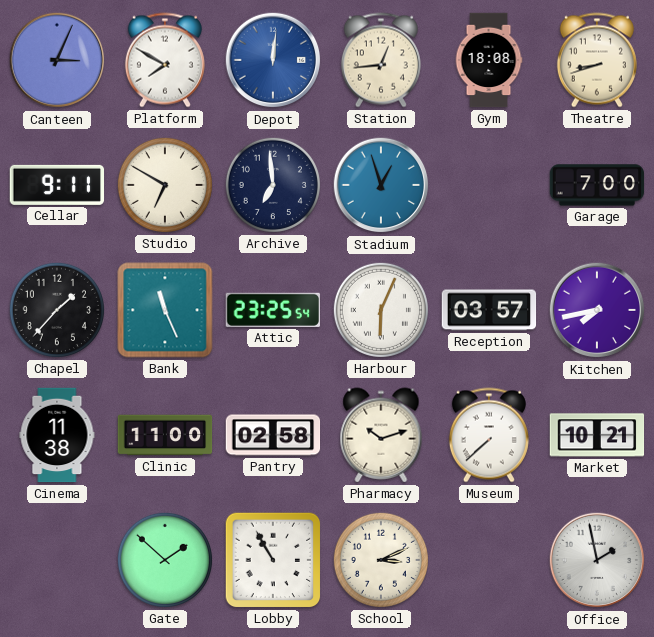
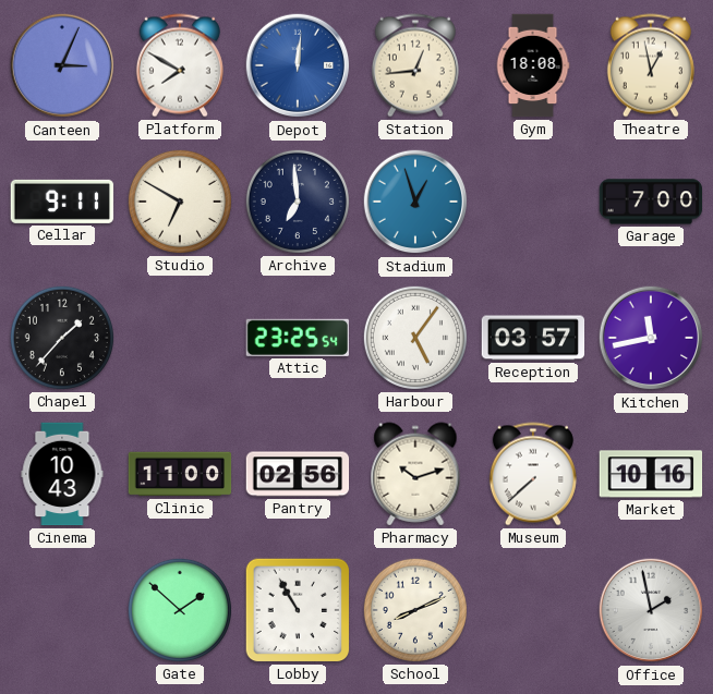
Theatre: 8:42 -> 12:58
Bank: 11:26 -> none
Harbour: 6:04 -> 5:06
Kitchen: 7:43 -> 11:43
Cinema: 11:38 -> 10:43
Pantry: 02:58 -> 02:56
Market: 10:21 -> 10:16
School: 3:11 -> 8:11
